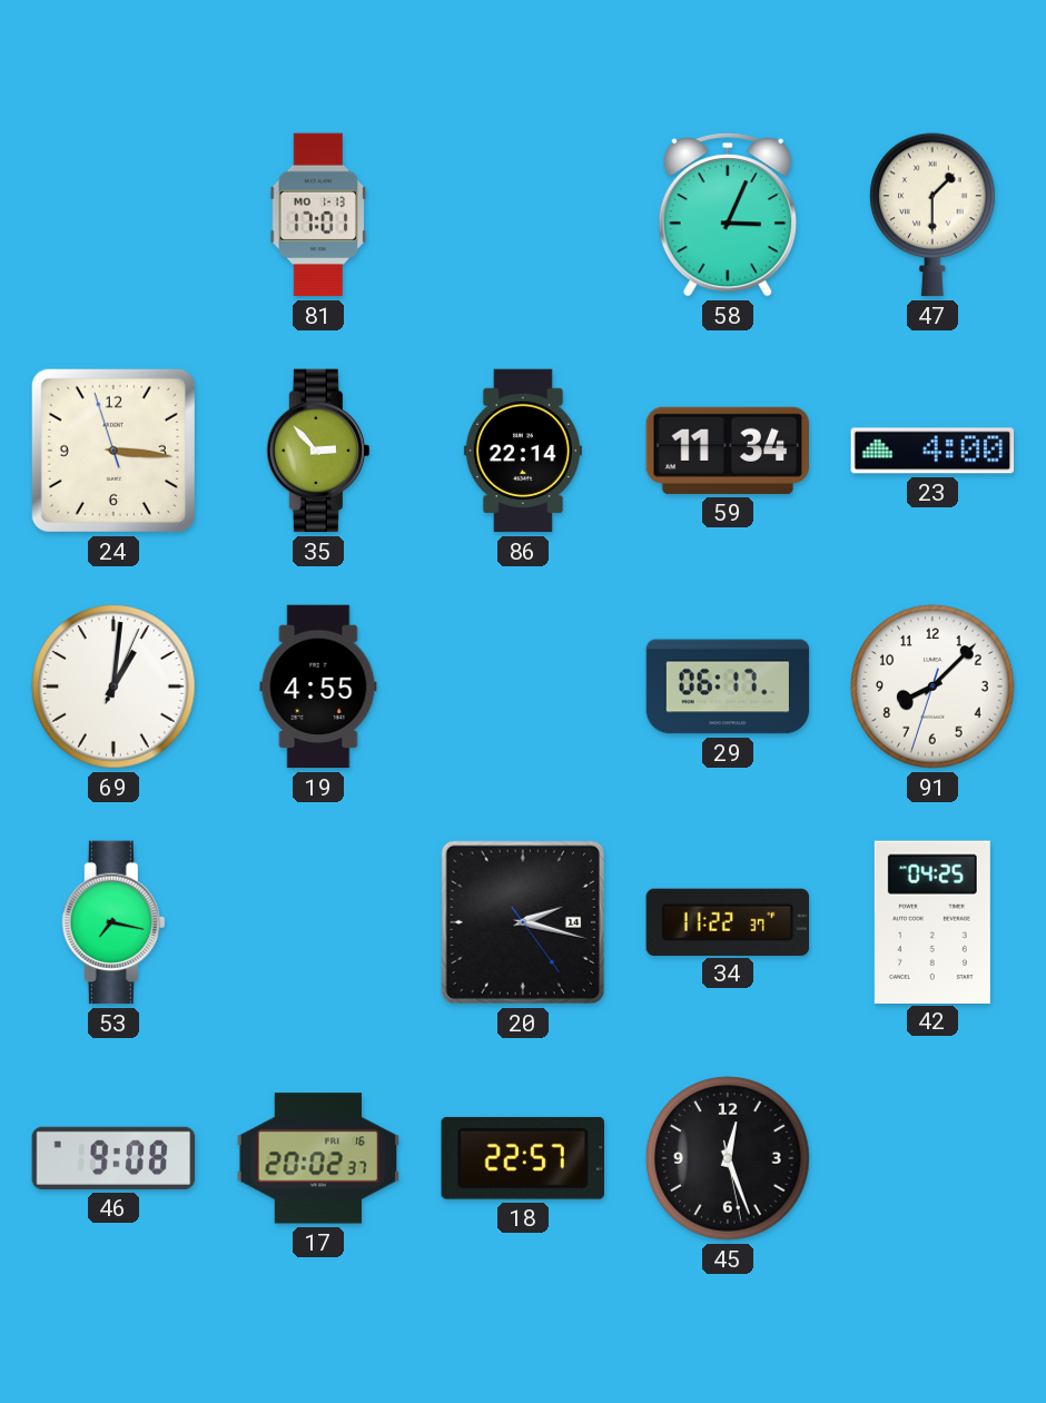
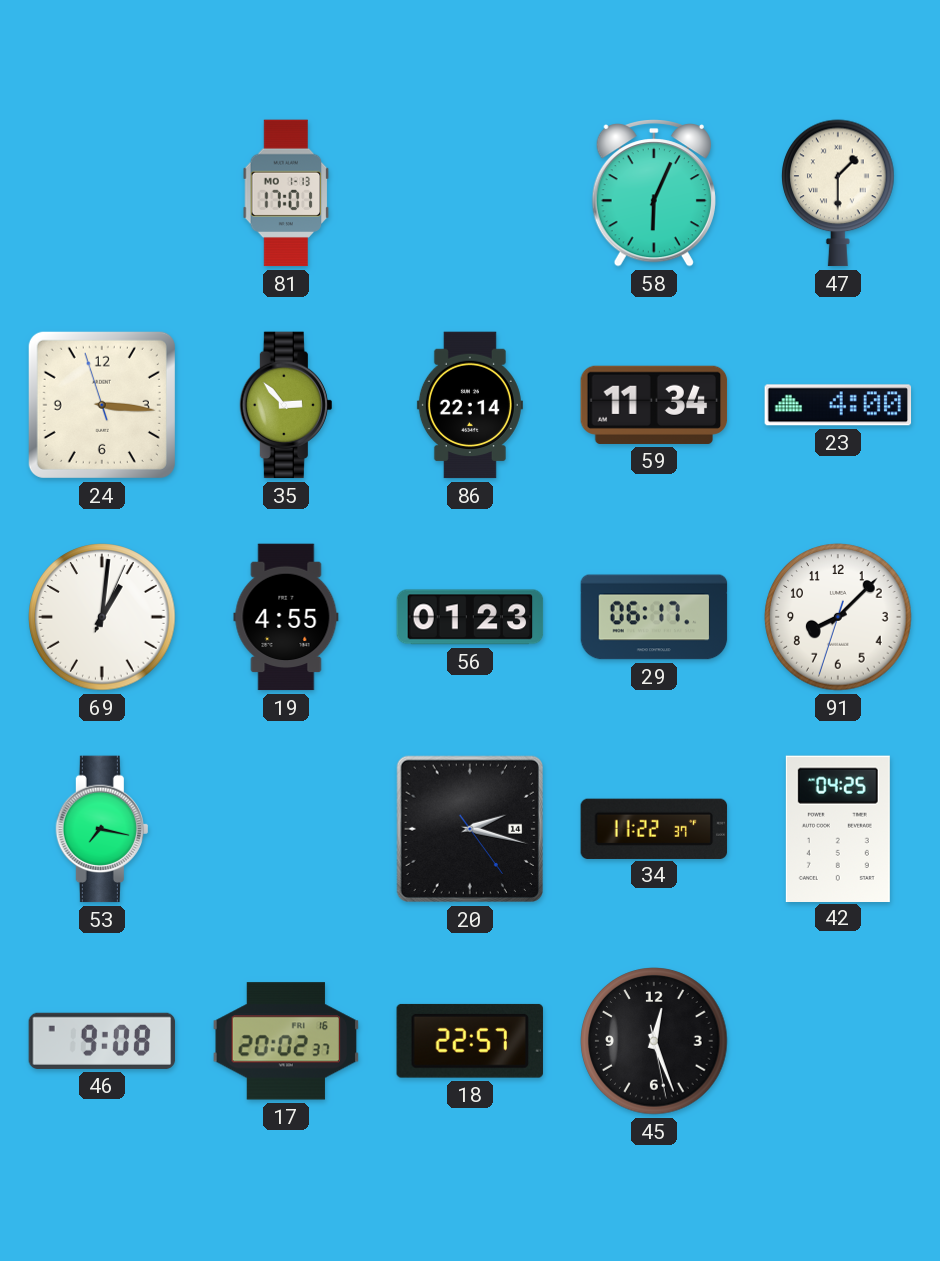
58: 3:04 -> 6:04
56: none -> 01:23
